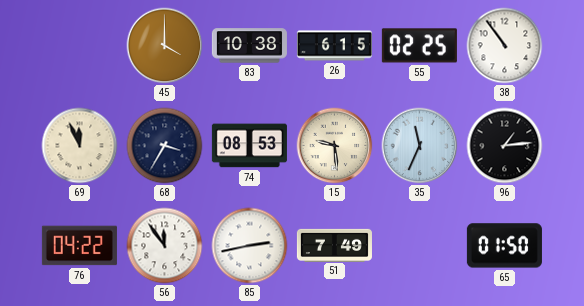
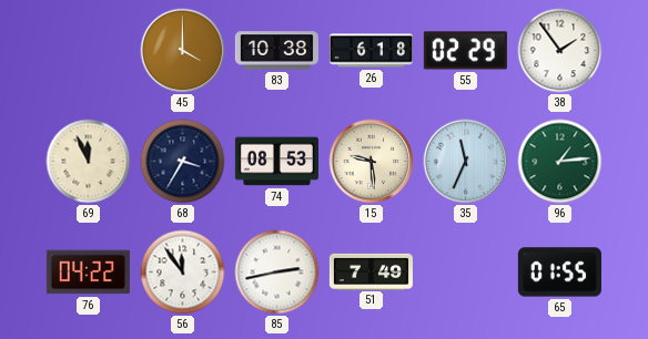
26: 6:15 -> 6:18
55: 02:25 -> 02:29
38: 10:54 -> 1:54
96 dial: black -> green
65: 01:50 -> 01:55
